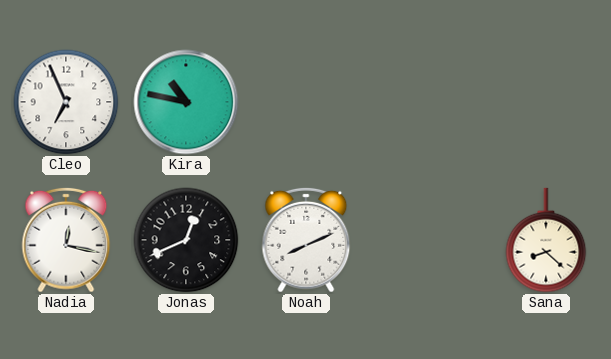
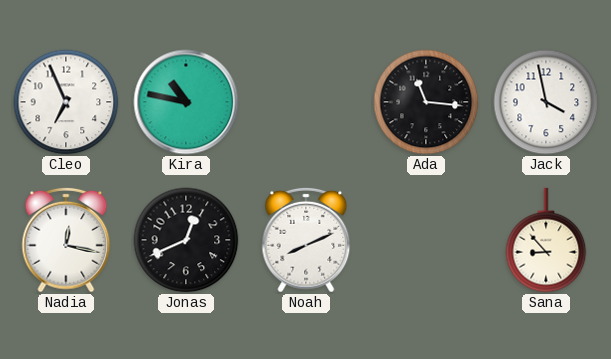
Ada: none -> 11:16
Jack: none -> 3:58
Sana: 8:22 -> 8:53
